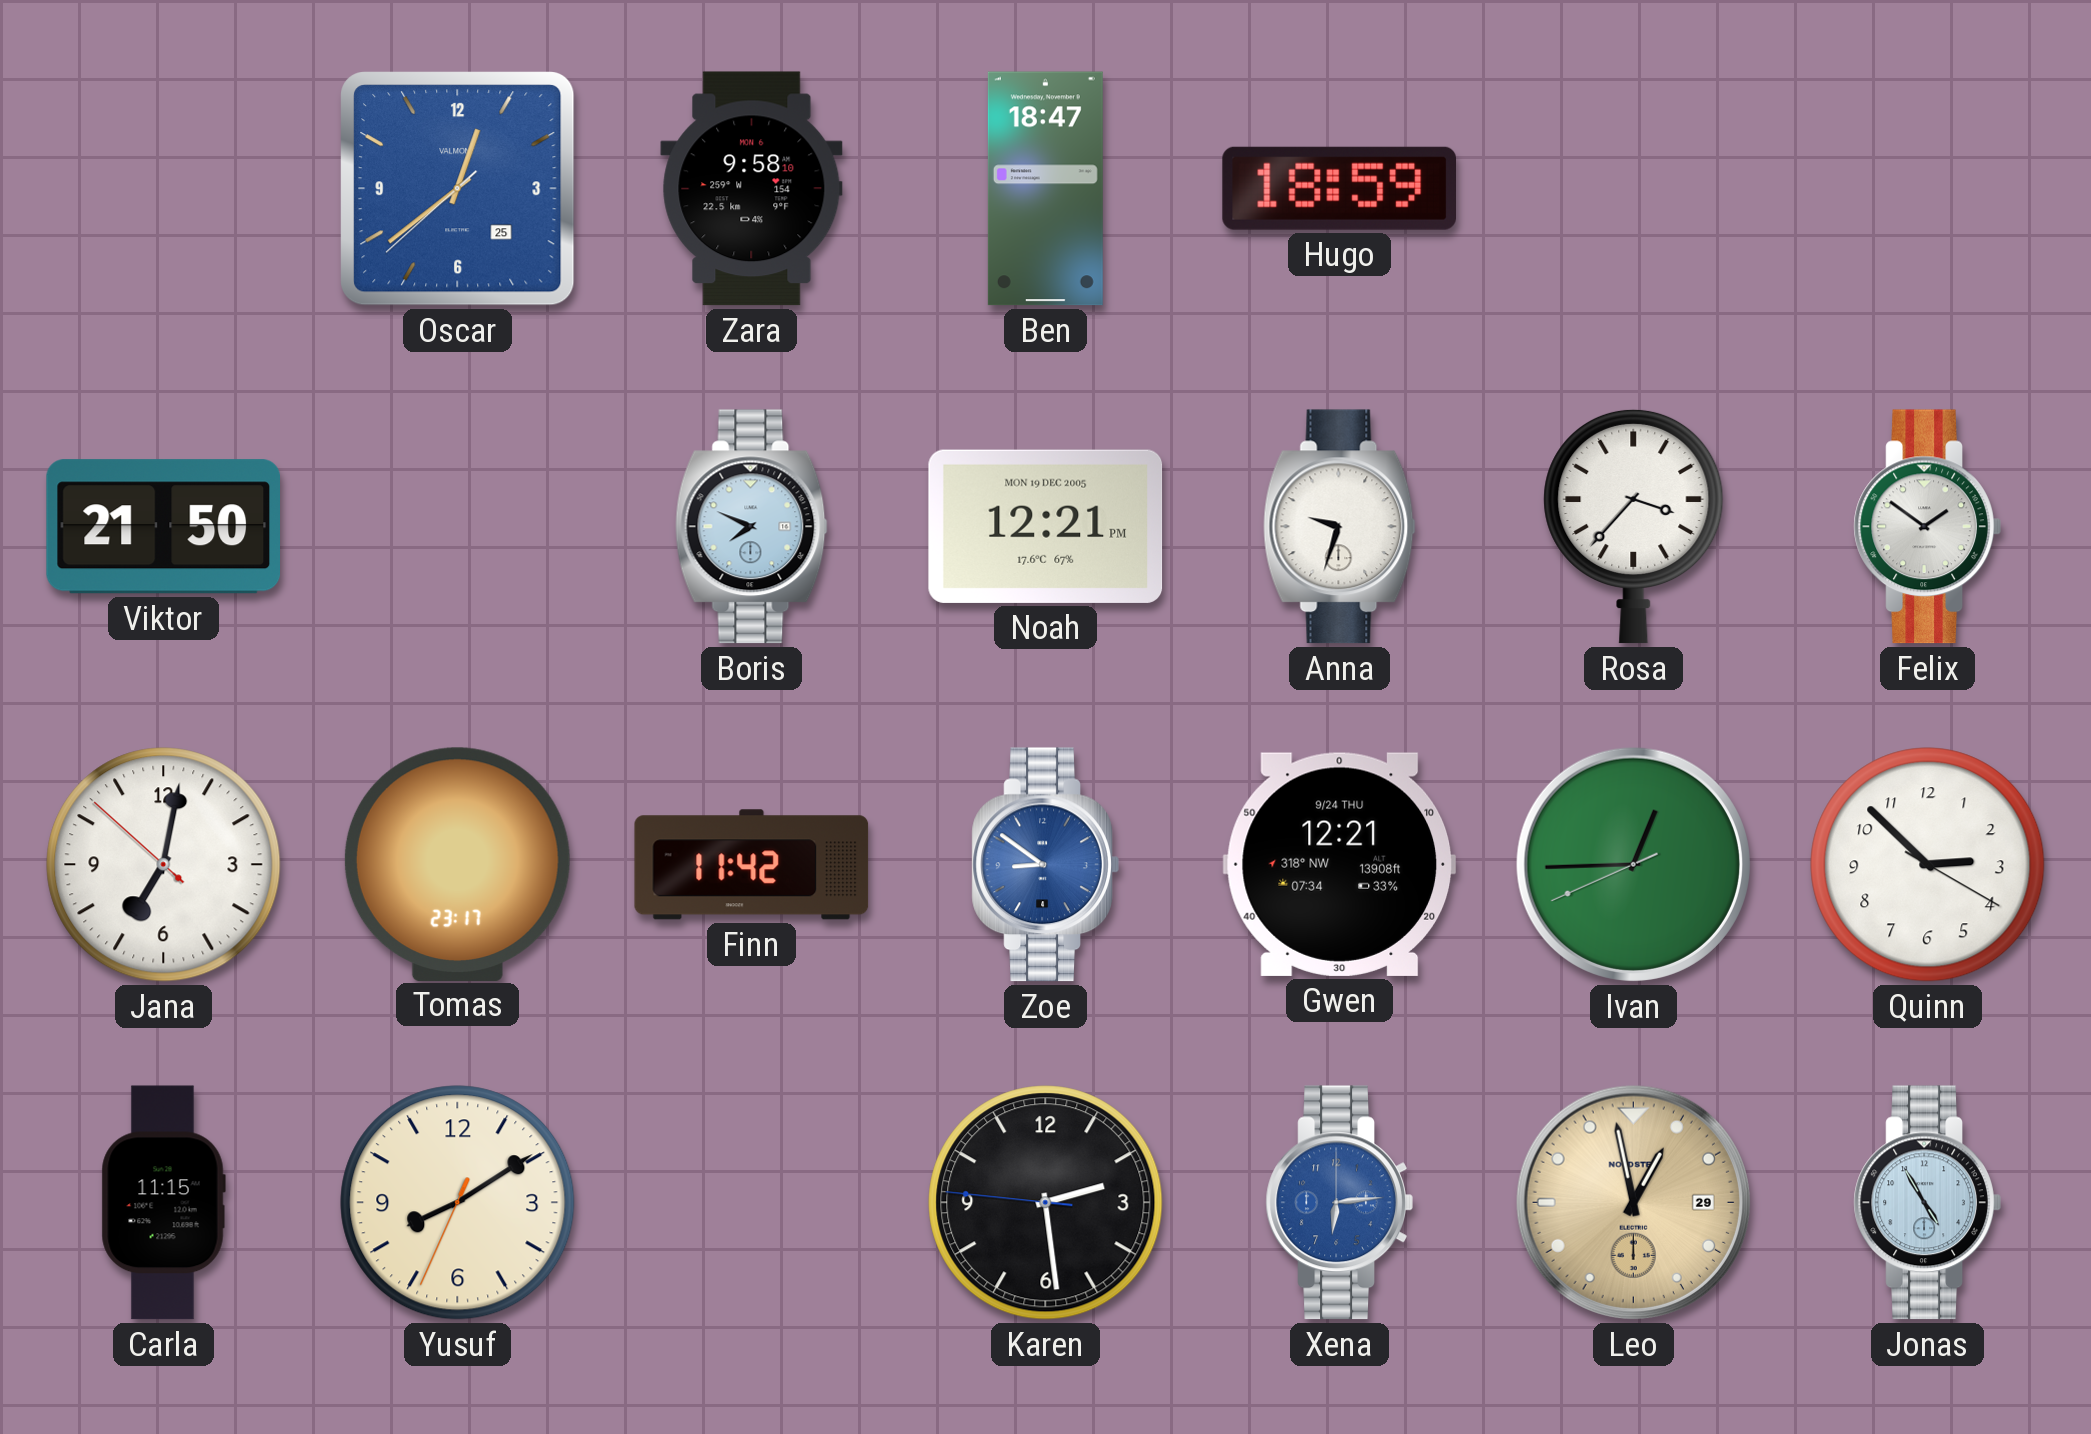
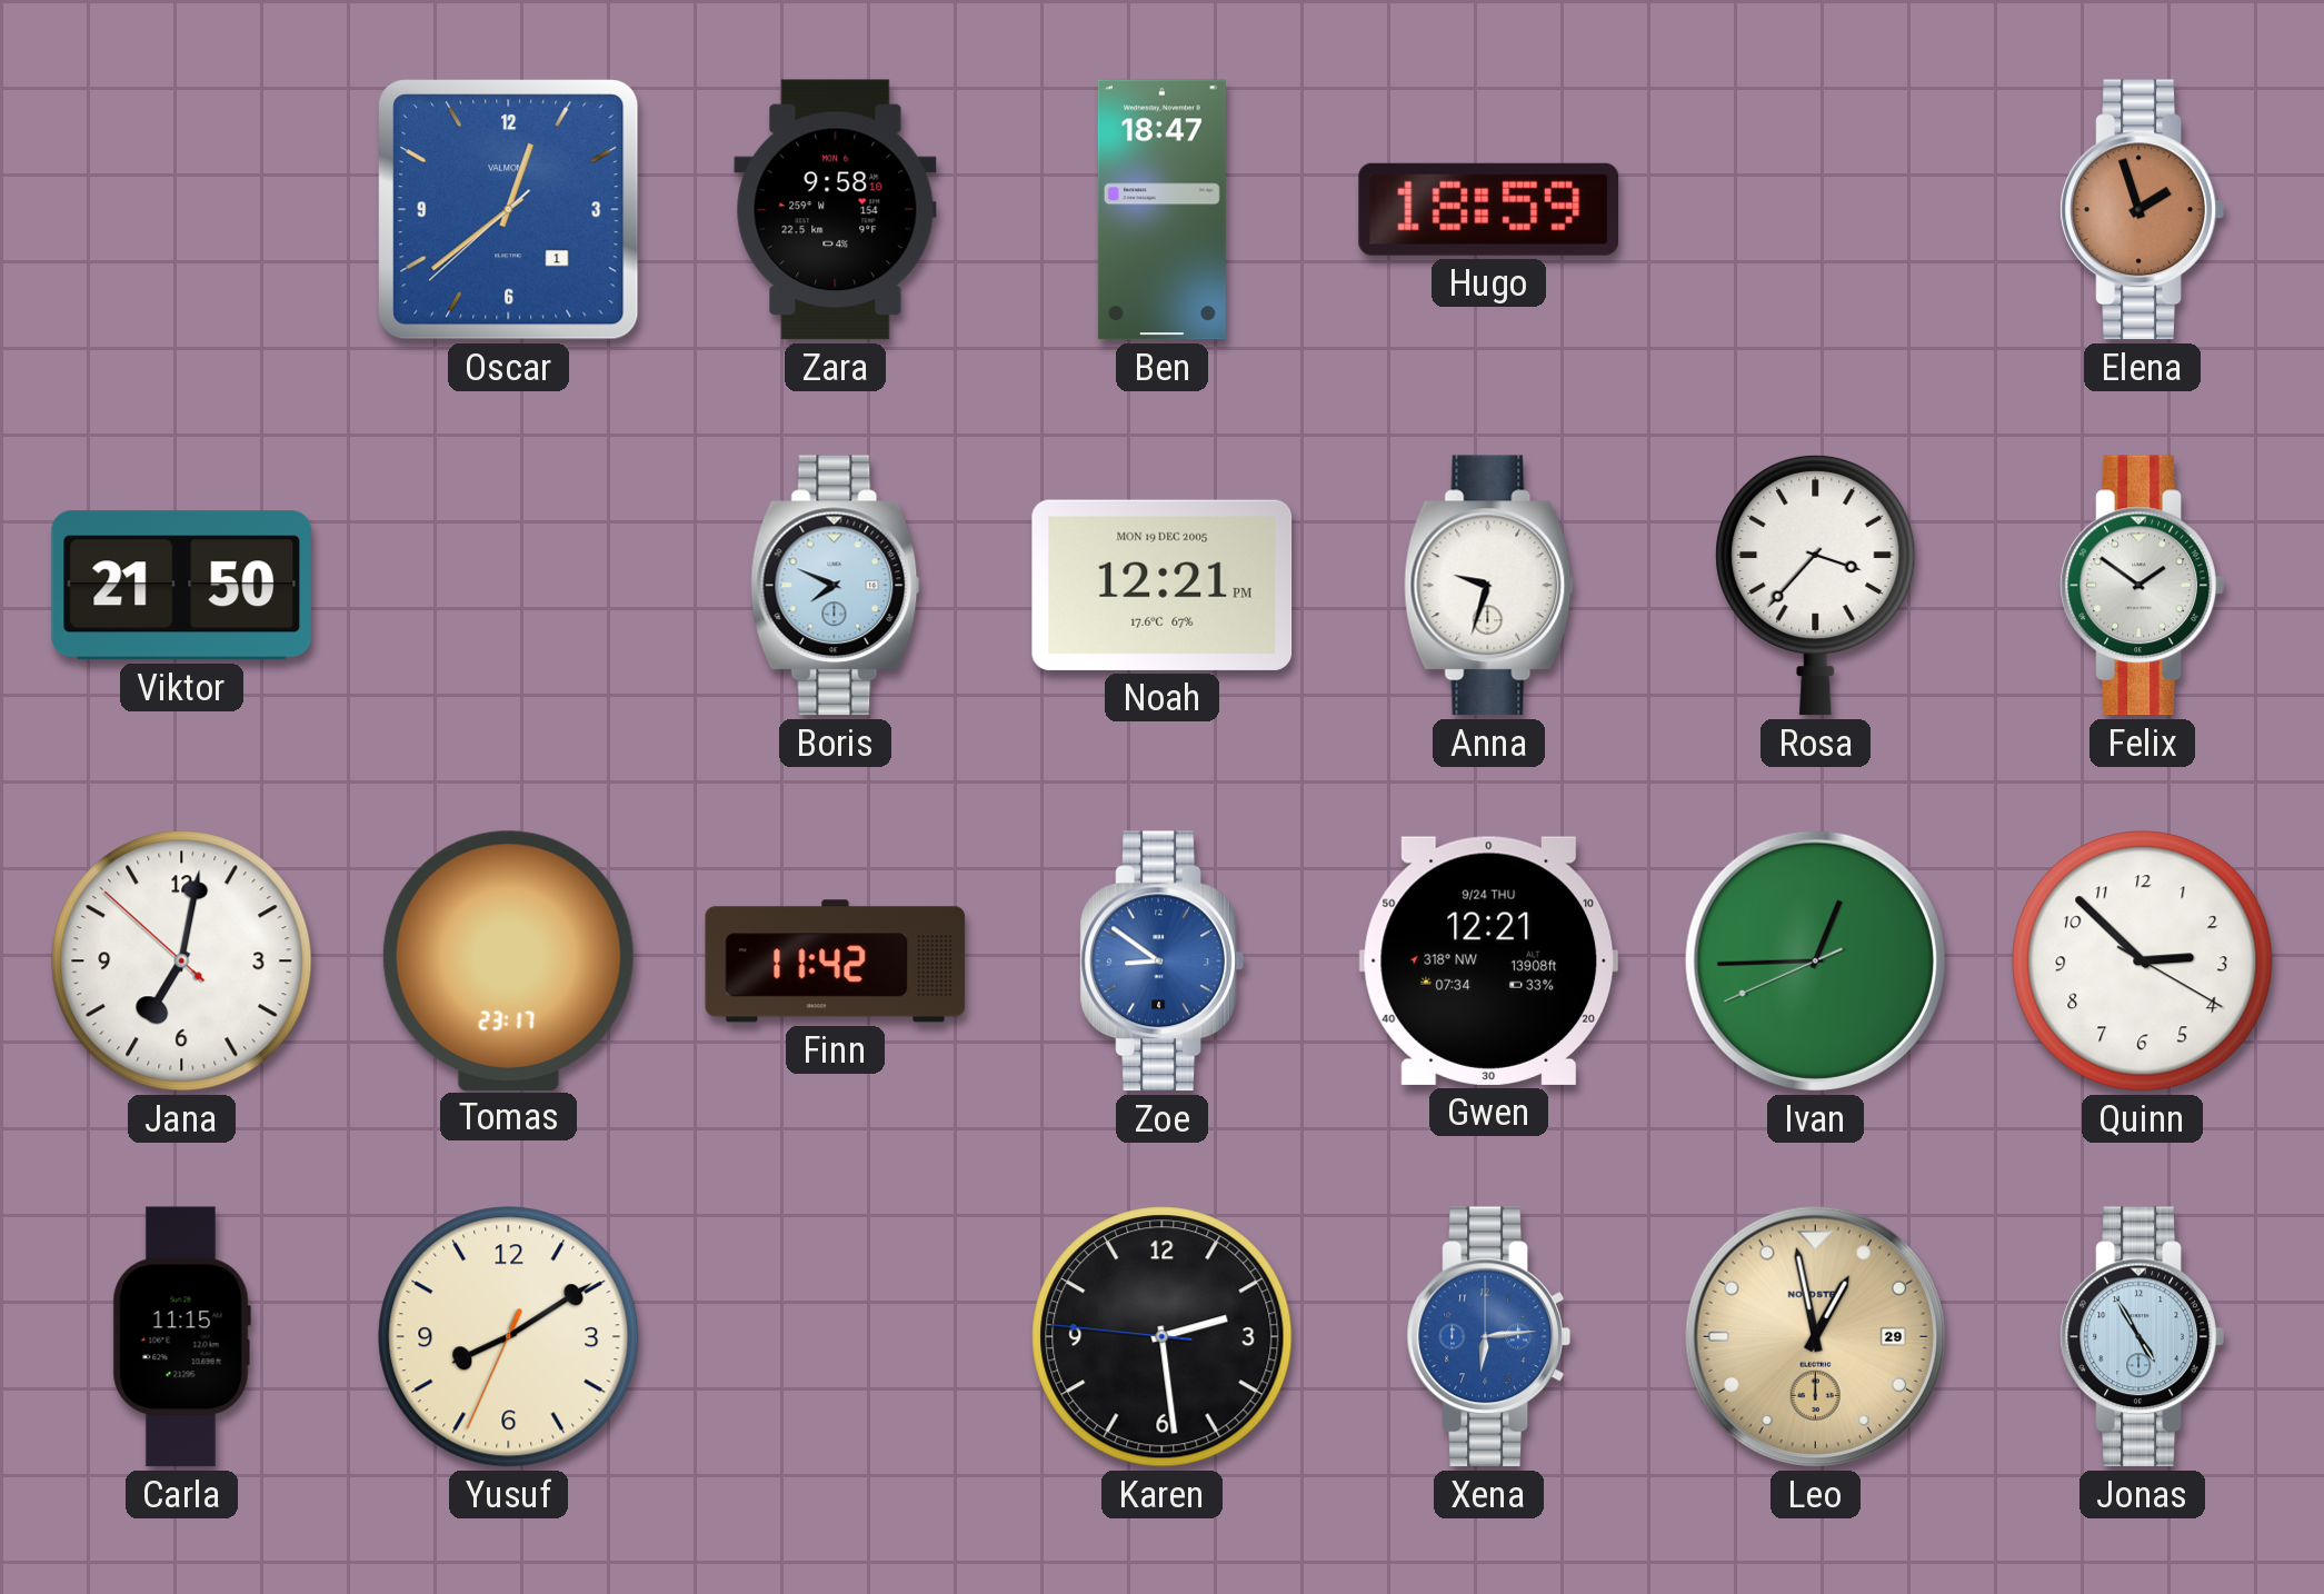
Oscar date: 25 -> 1
Elena: none -> 1:57
